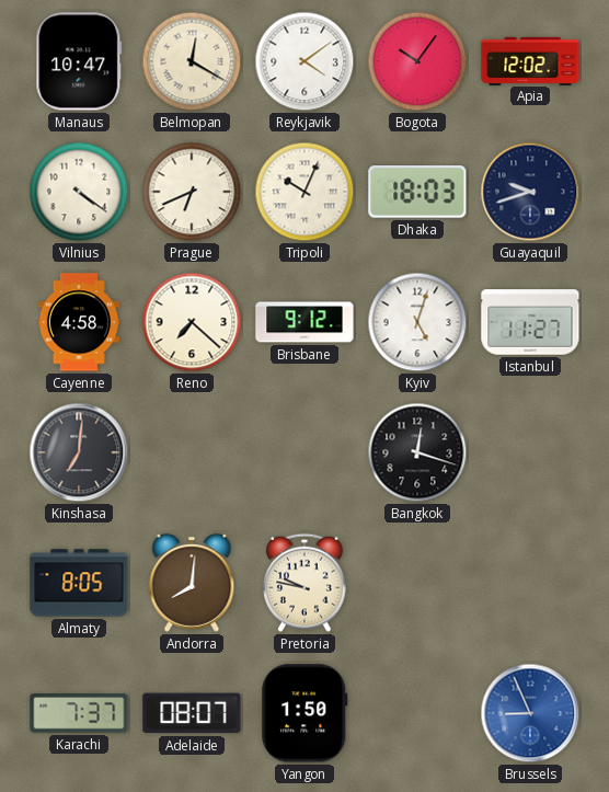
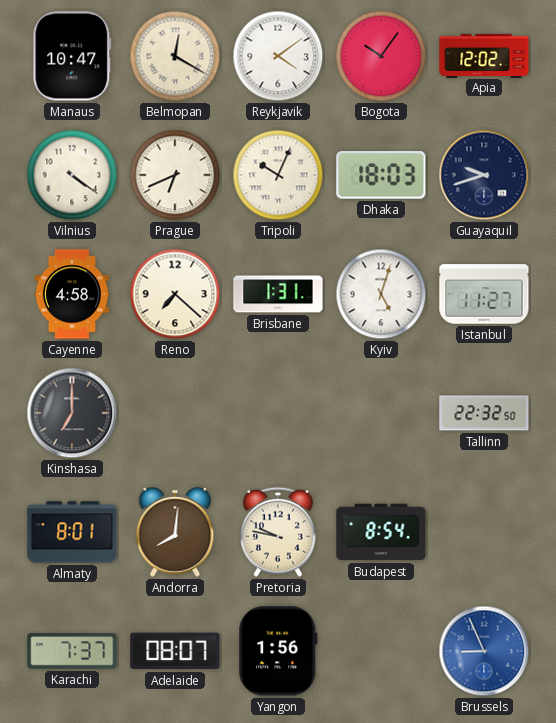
Brisbane: 9:12 -> 1:31
Kinshasa: 7:01 -> 7:00
Bangkok: 12:18 -> none
Tallinn: none -> 22:32
Almaty: 8:05 -> 8:01
Budapest: none -> 8:54
Yangon: 1:50 -> 1:56
